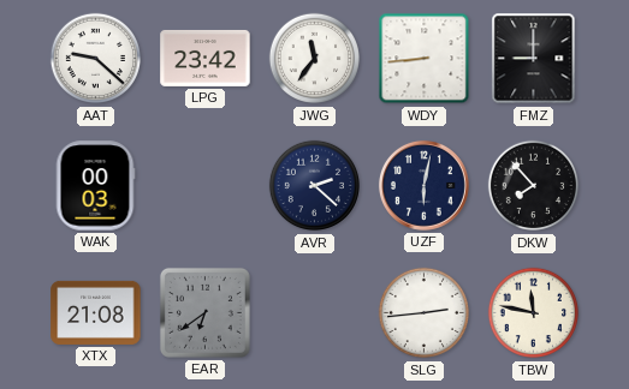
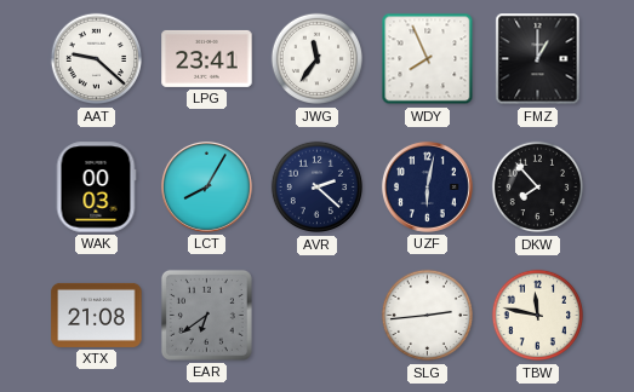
LPG: 23:42 -> 23:41
WDY: 8:44 -> 7:56
FMZ: 9:00 -> 1:00
LCT: none -> 8:05
